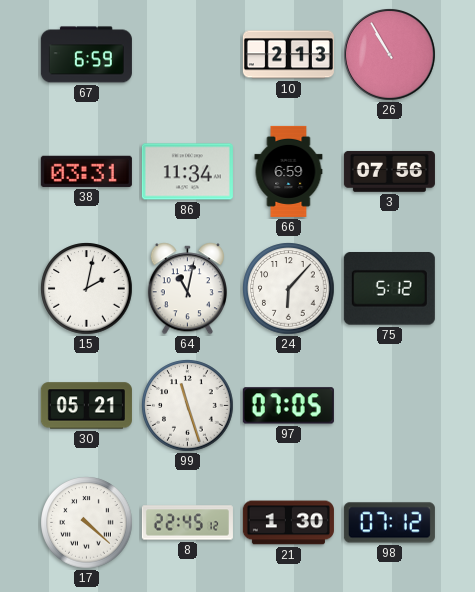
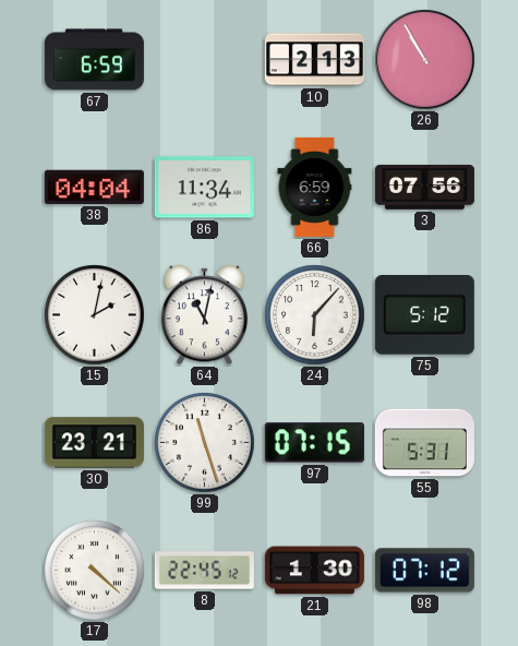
38: 03:31 -> 04:04
30: 05:21 -> 23:21
97: 07:05 -> 07:15
55: none -> 5:31
